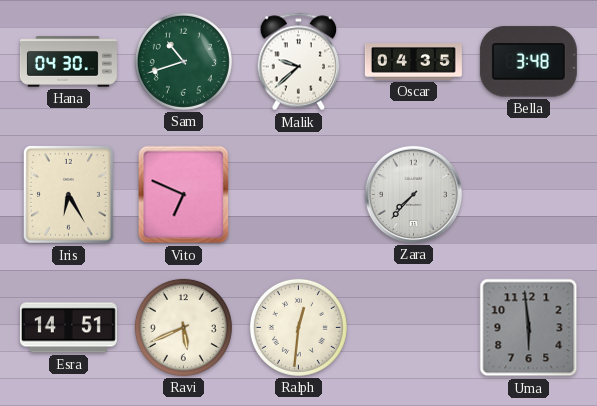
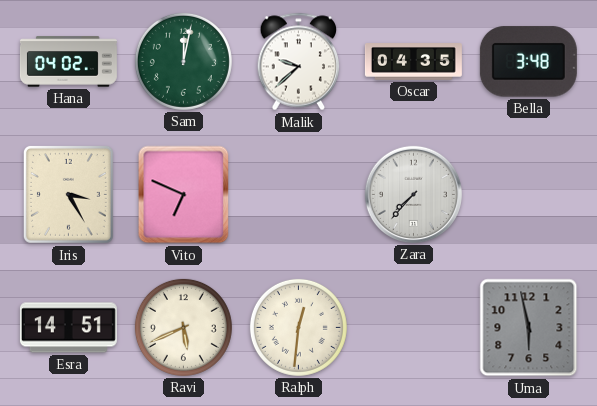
Hana: 04:30 -> 04:02
Sam: 10:42 -> 12:02
Iris: 6:25 -> 3:25
Uma: 5:59 -> 5:58
